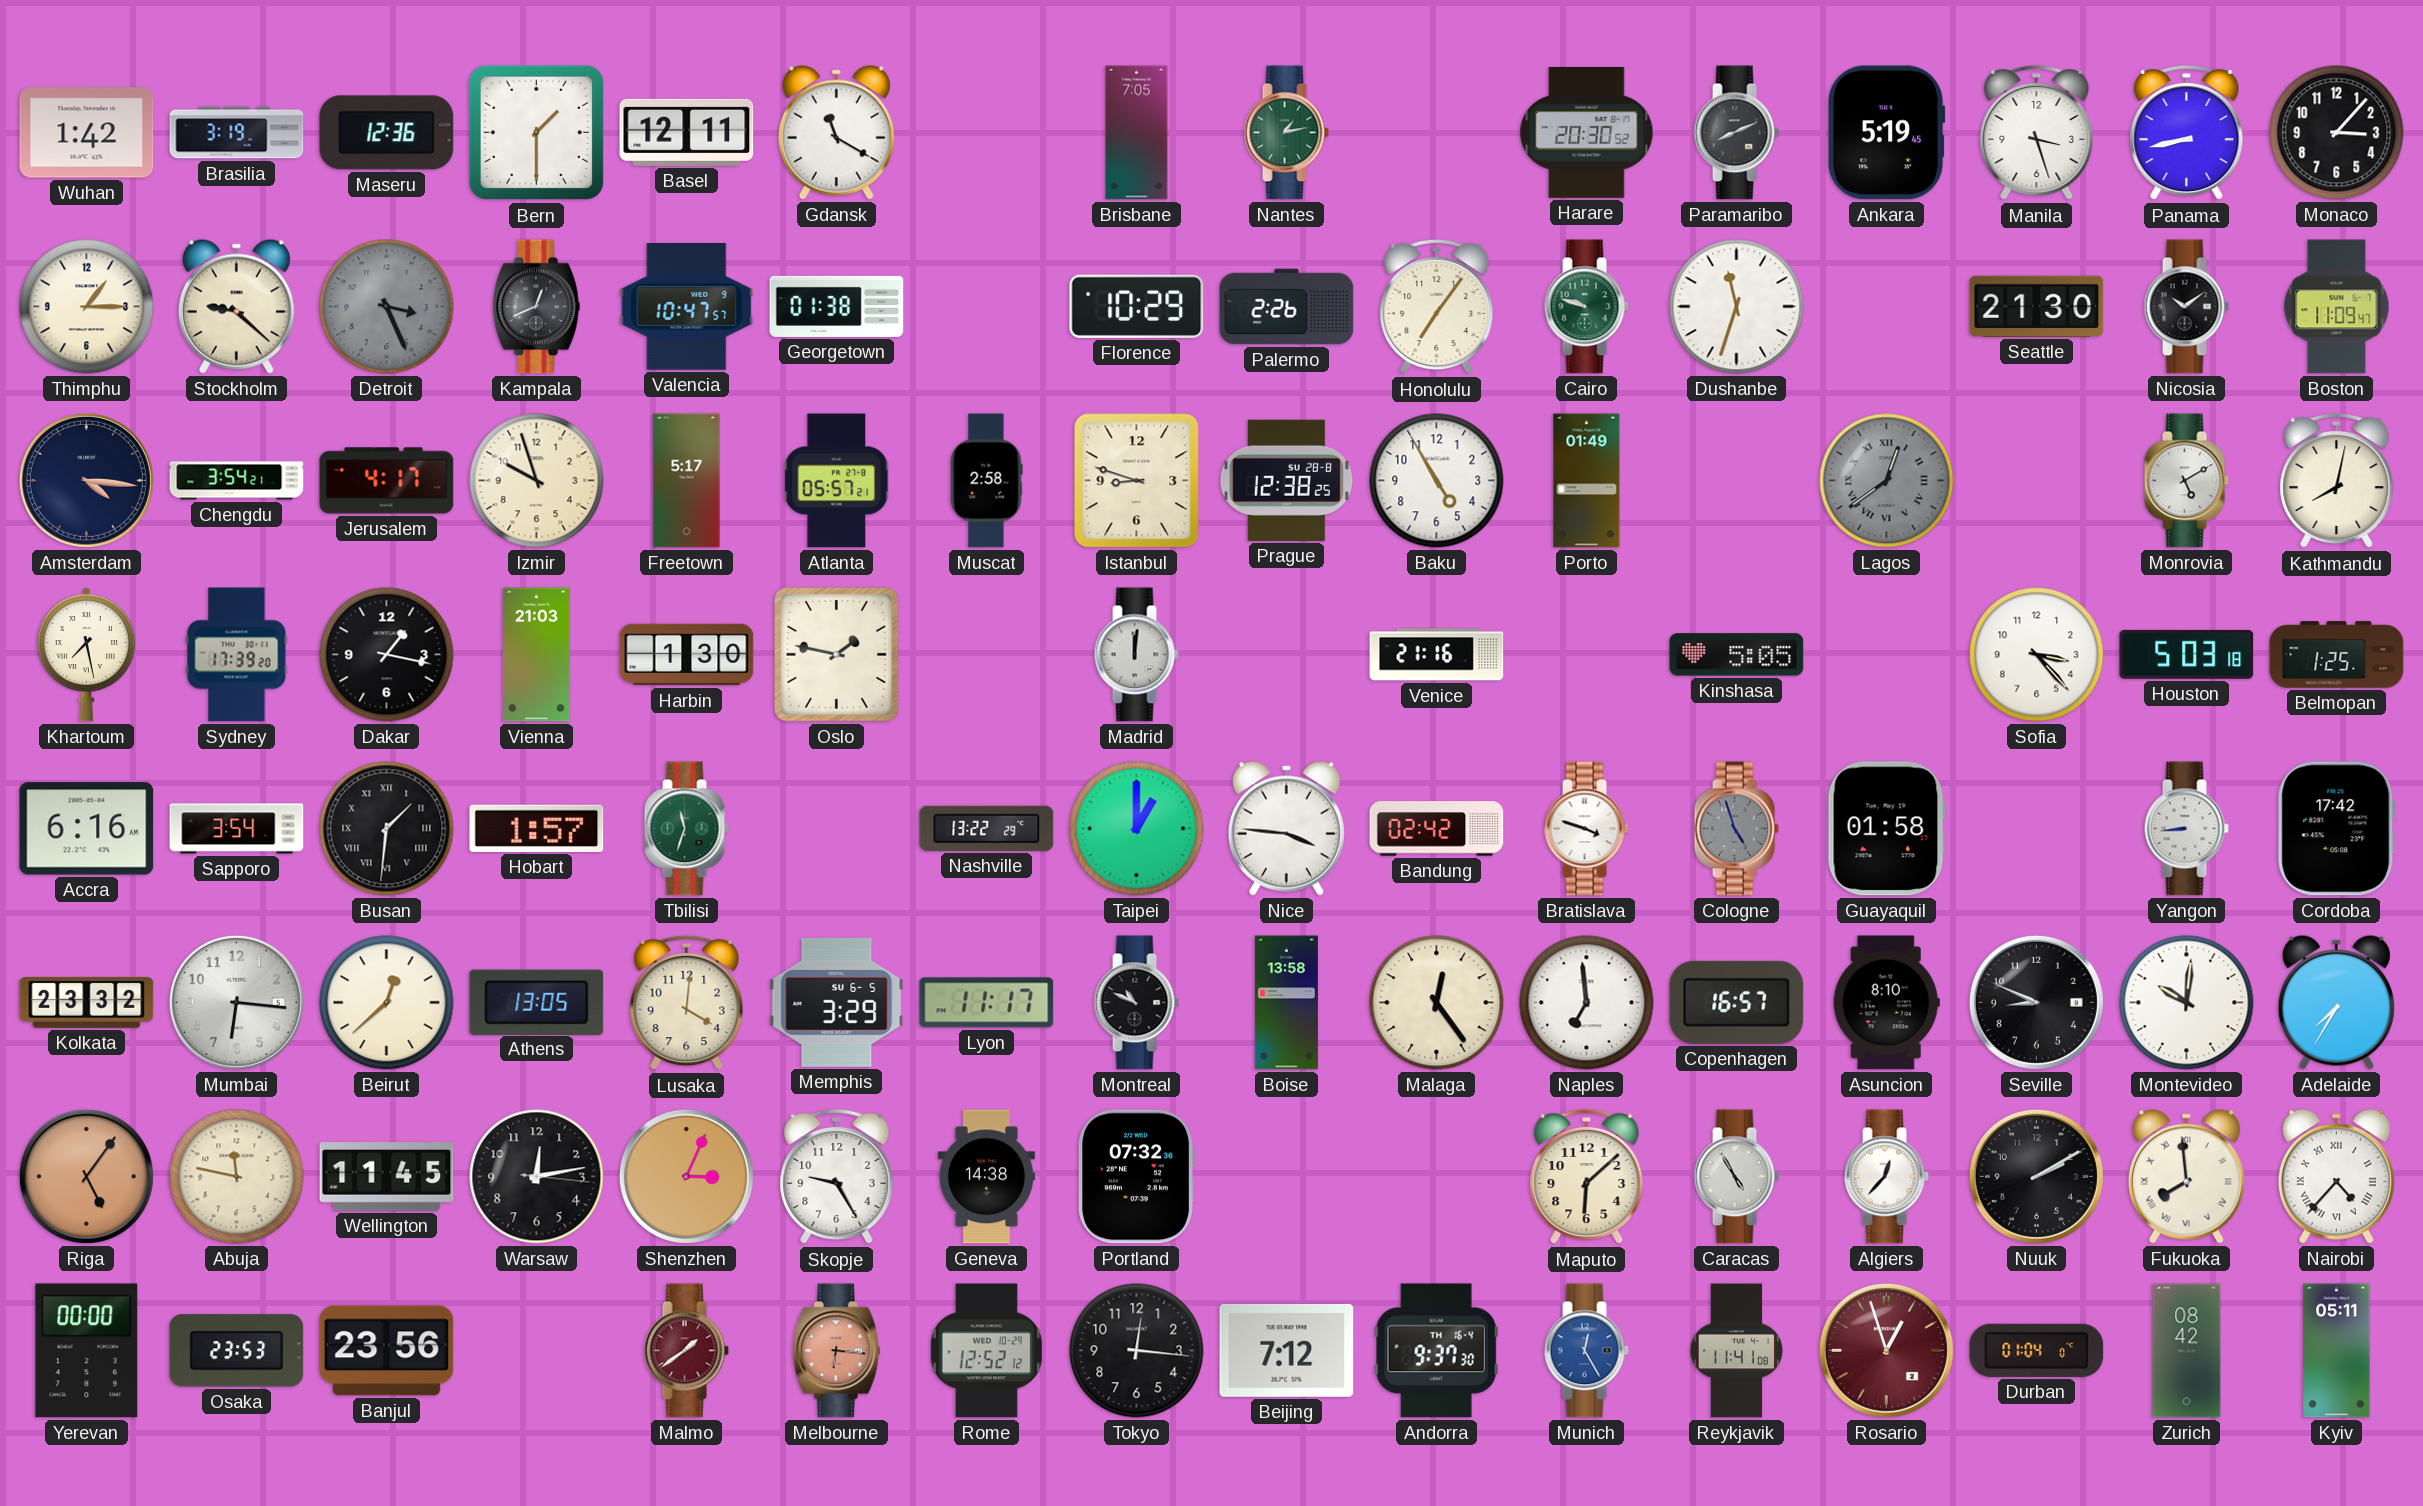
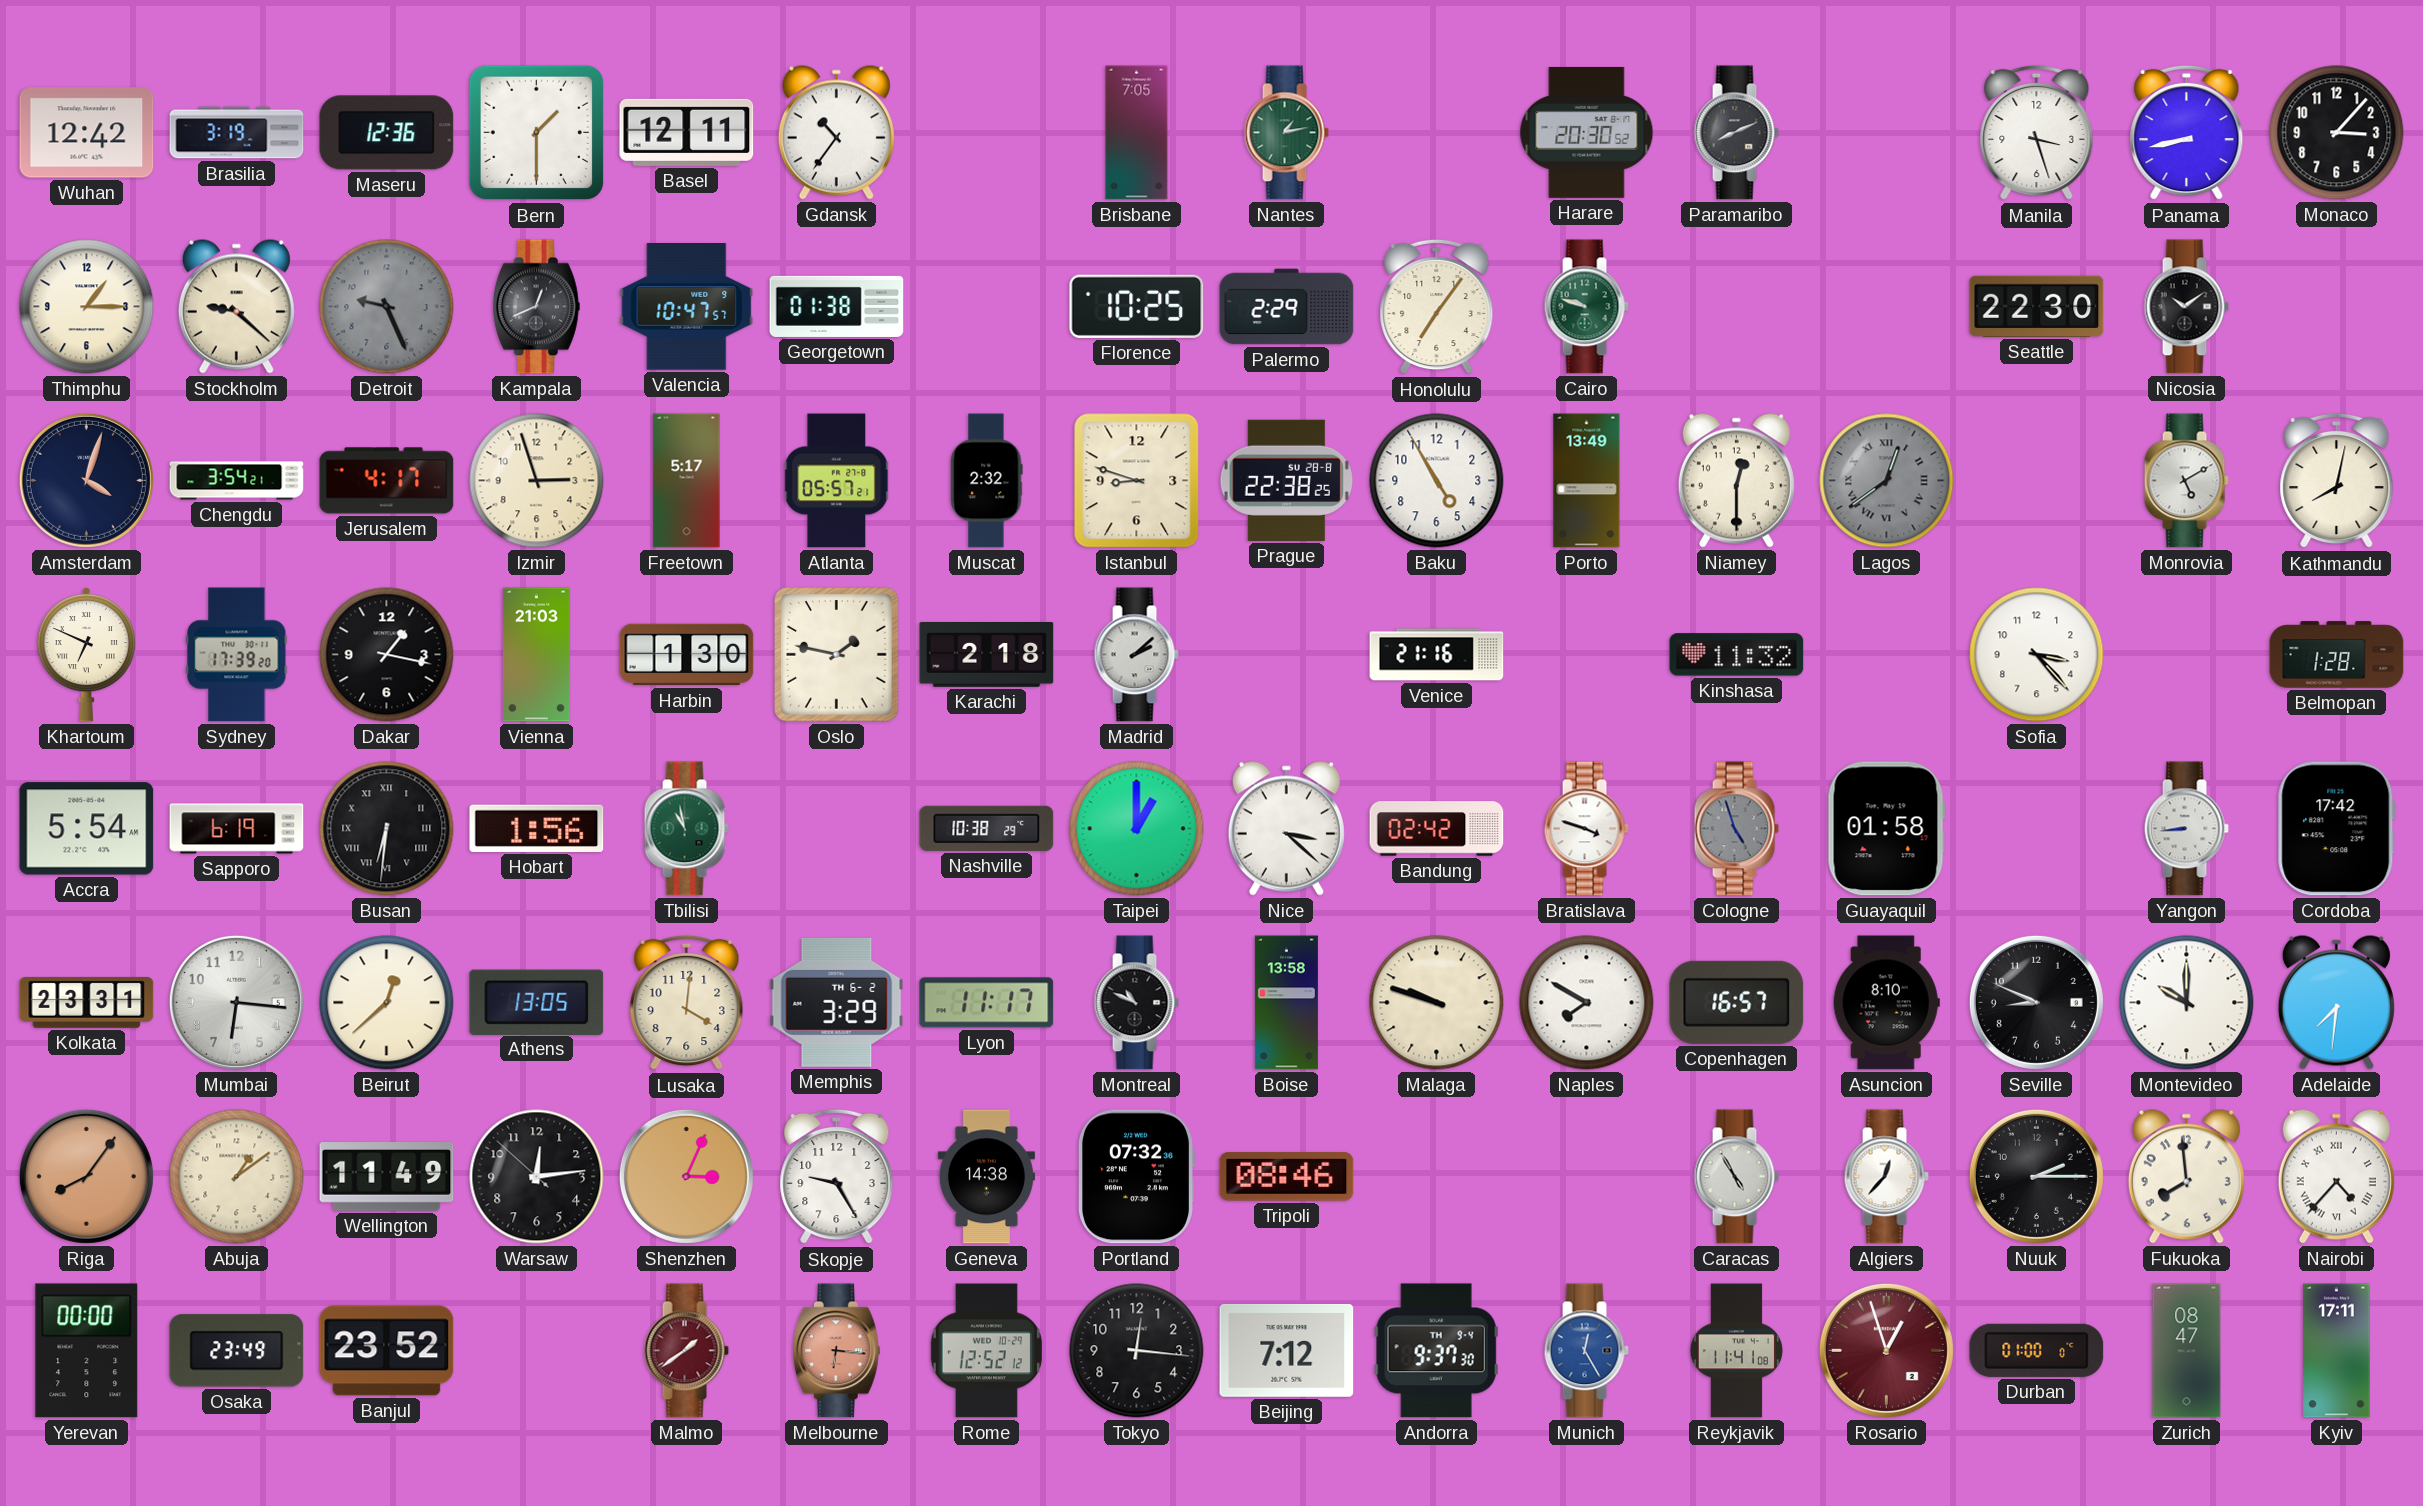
Wuhan: 1:42 -> 12:42
Gdansk: 11:20 -> 10:36
Ankara: 5:19 -> none
Detroit: 3:26 -> 9:26
Florence: 10:29 -> 10:25
Palermo: 2:26 -> 2:29
Dushanbe: 11:33 -> none
Seattle: 21:30 -> 22:30
Boston: 11:09 -> none
Amsterdam: 4:16 -> 4:03
Izmir: 9:57 -> 2:57
Muscat: 2:58 -> 2:32
Prague: 12:38 -> 22:38
Porto: 01:49 -> 13:49
Niamey: none -> 12:30
Khartoum: 7:28 -> 6:49
Karachi: none -> 2:18
Madrid: 12:01 -> 2:08
Kinshasa: 5:05 -> 11:32
Houston: 5:03 -> none
Belmopan: 1:25 -> 1:28
Accra: 6:16 -> 5:54
Sapporo: 3:54 -> 6:19
Busan: 1:31 -> 6:31
Hobart: 1:57 -> 1:56
Tbilisi: 11:33 -> 10:58
Nashville: 13:22 -> 10:38
Nice: 3:46 -> 3:22
Kolkata: 23:32 -> 23:31
Memphis date: SU 6-5 -> TH 6-2
Malaga: 12:24 -> 9:48
Naples: 6:59 -> 7:50
Montevideo: 10:01 -> 10:00
Adelaide: 7:35 -> 7:31
Riga: 5:06 -> 8:06
Abuja: 11:47 -> 1:09
Wellington: 11:45 -> 11:49
Warsaw: 12:13:16 -> 12:13:52
Tripoli: none -> 08:46
Maputo: 6:08 -> none
Nuuk: 2:10 -> 2:15
Fukuoka numerals: Roman -> Arabic
Osaka: 23:53 -> 23:49
Banjul: 23:56 -> 23:52
Andorra date: TH 16-4 -> TH 9-4
Durban: 01:04 -> 01:00
Zurich: 08:42 -> 08:47
Kyiv: 05:11 -> 17:11
